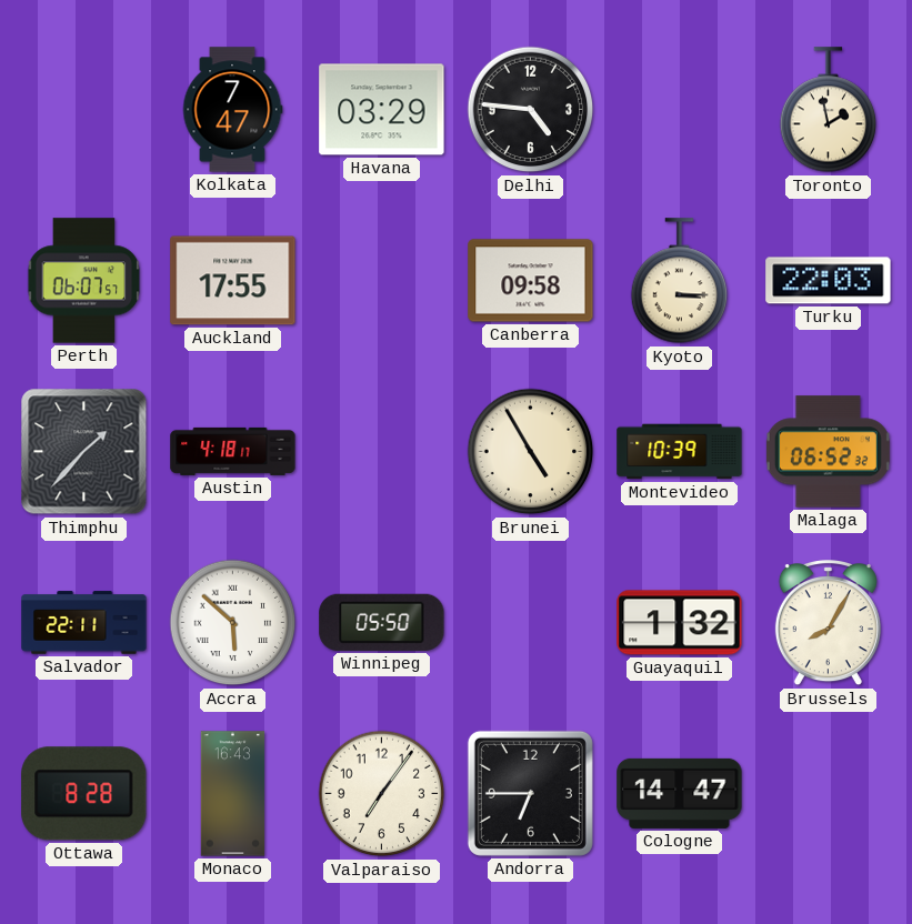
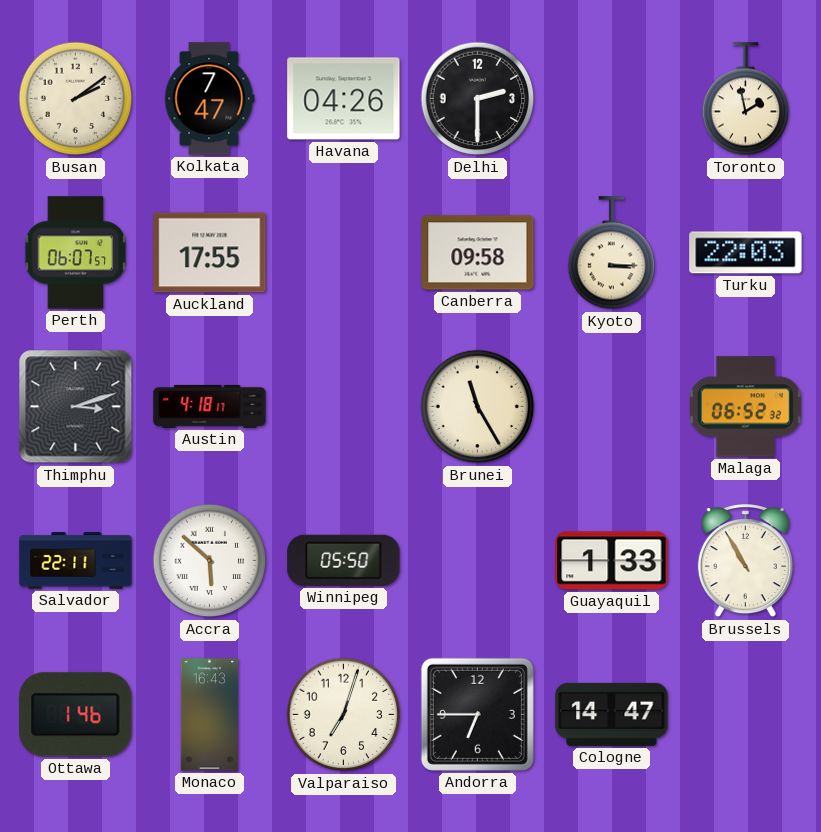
Busan: none -> 2:09
Havana: 03:29 -> 04:26
Delhi: 4:46 -> 2:30
Thimphu: 1:37 -> 3:12
Brunei: 4:55 -> 11:25
Montevideo: 10:39 -> none
Guayaquil: 1:32 -> 1:33
Brussels: 8:05 -> 10:55
Ottawa: 8:28 -> 1:46
Valparaiso: 7:06 -> 7:03
